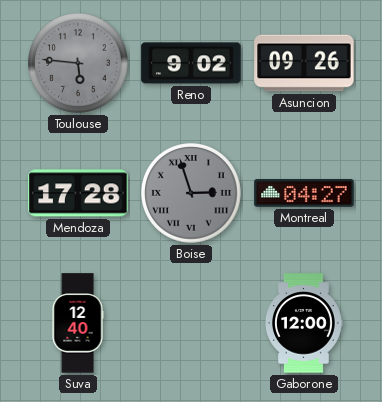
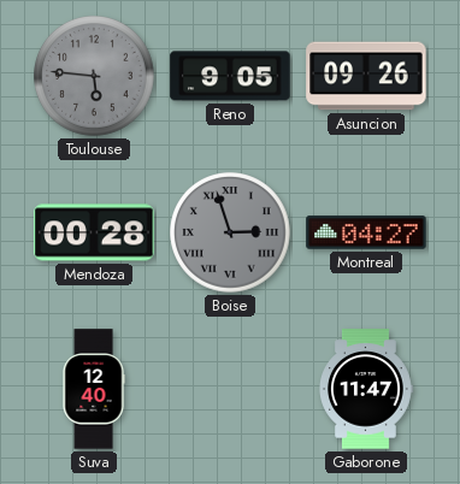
Reno: 9:02 -> 9:05
Mendoza: 17:28 -> 00:28
Gaborone: 12:00 -> 11:47
